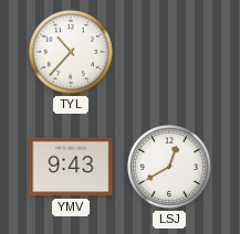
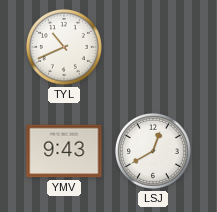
TYL: 10:37 -> 10:41
